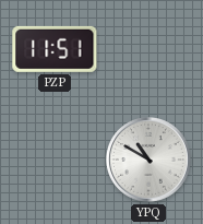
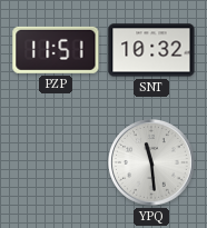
SNT: none -> 10:32
YPQ: 10:50 -> 11:29
